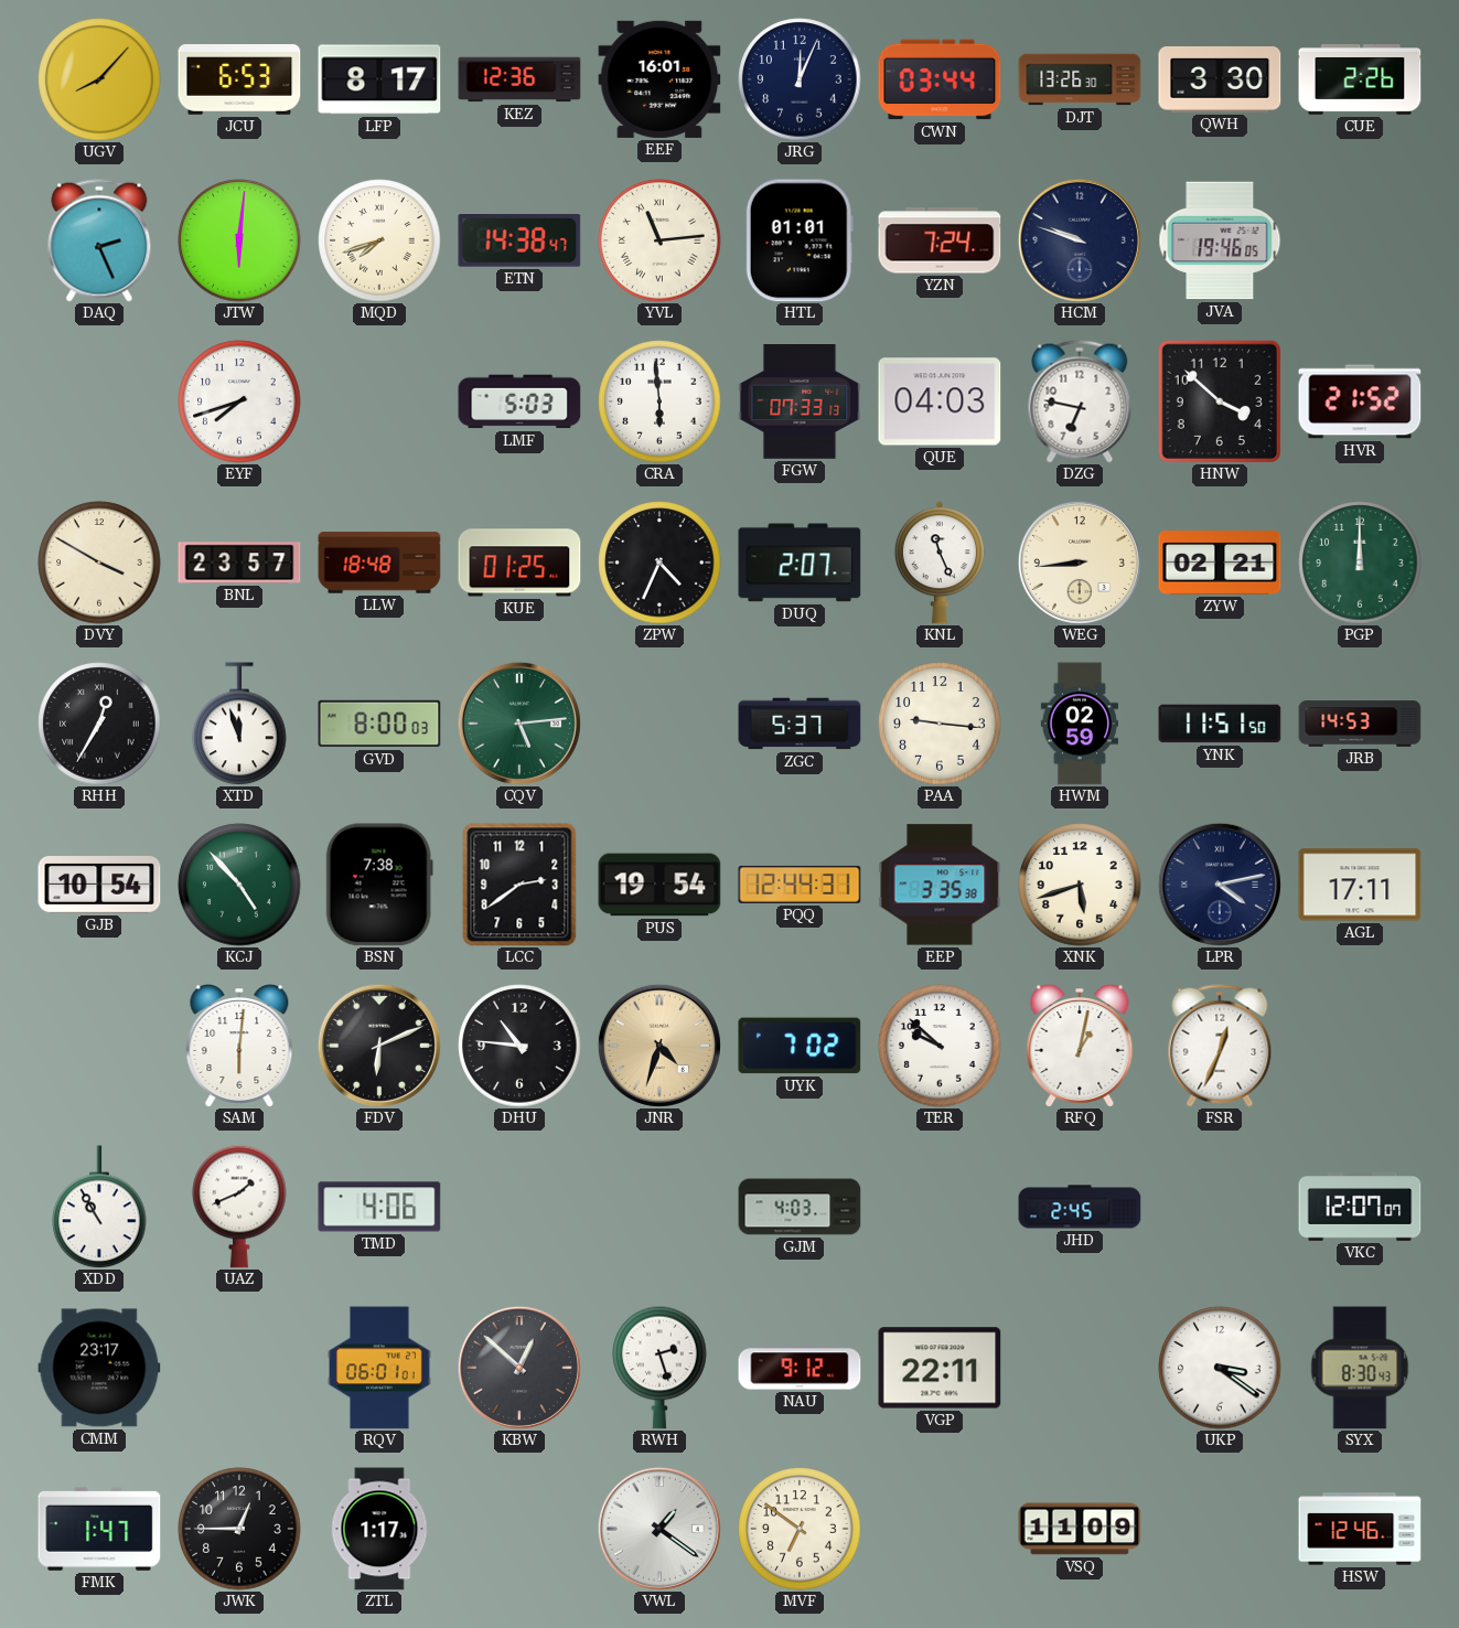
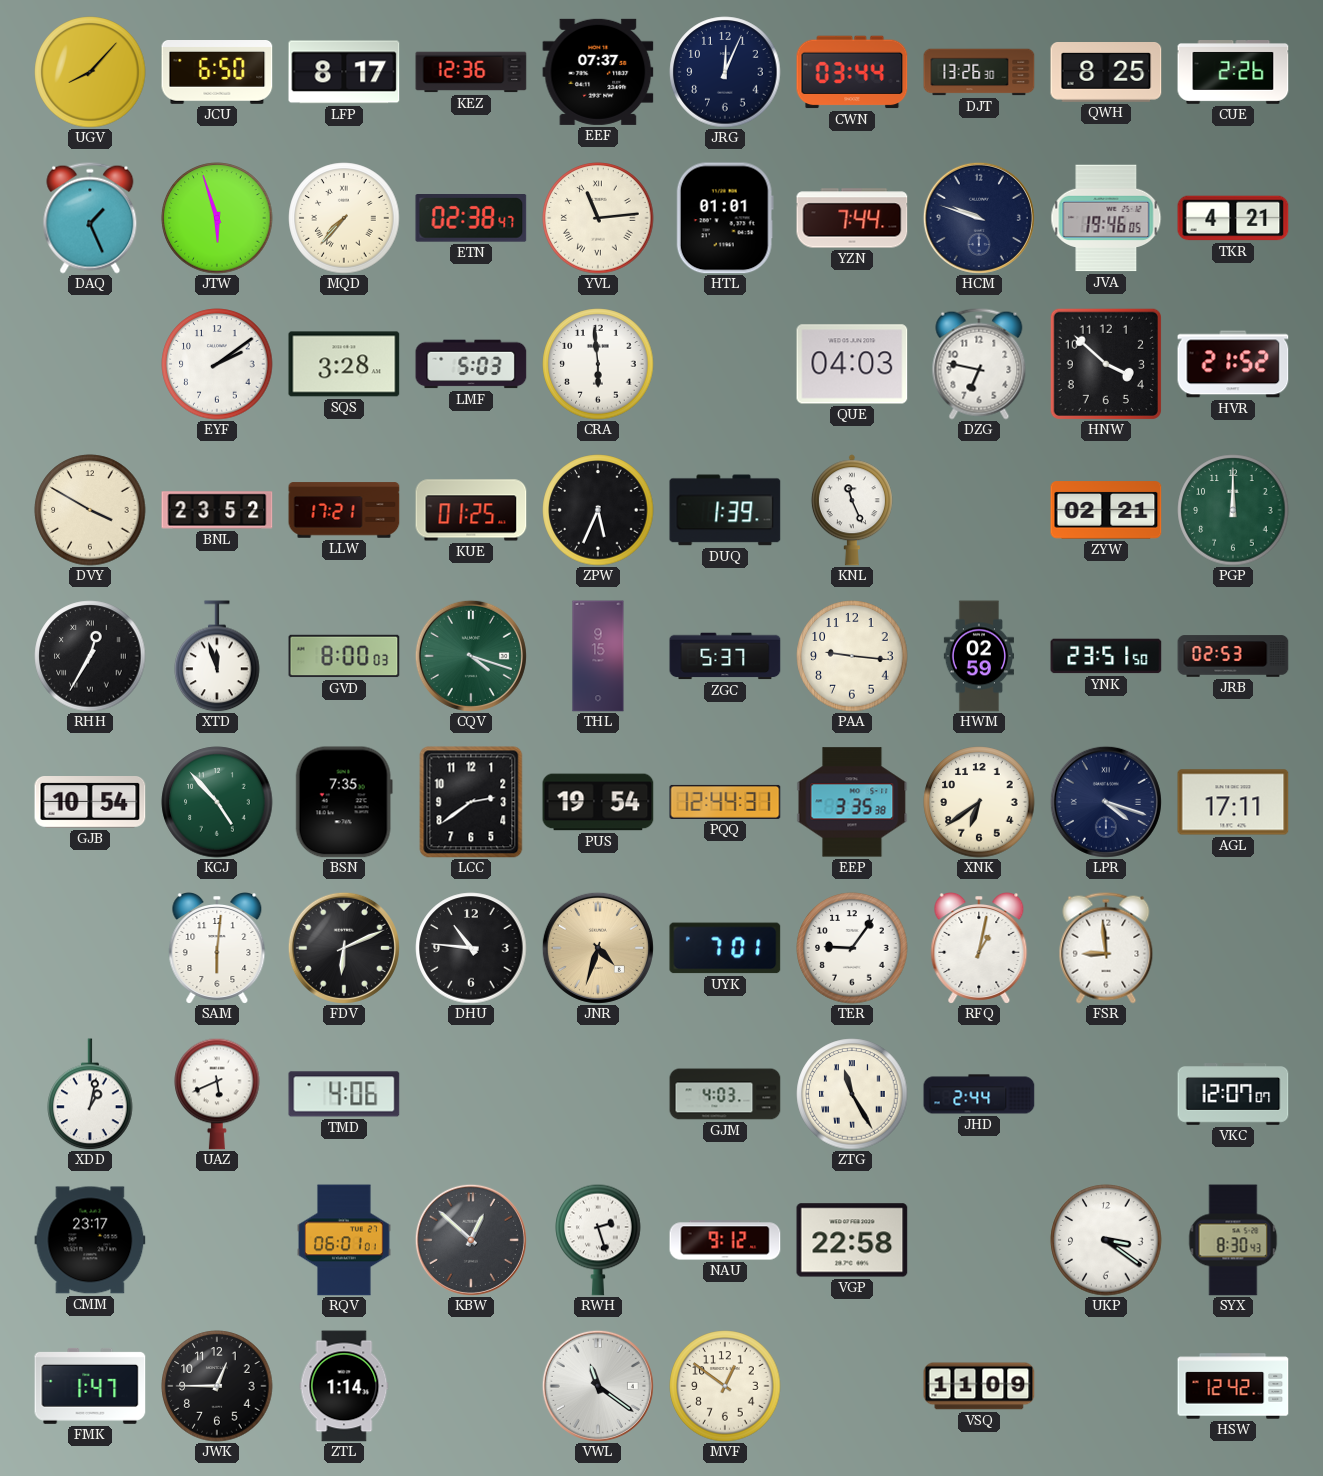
JCU: 6:53 -> 6:50
EEF: 16:01 -> 07:37
QWH: 3:30 -> 8:25
DAQ: 2:26 -> 1:26
JTW: 6:01 -> 5:57
MQD: 7:42 -> 7:37
ETN: 14:38 -> 02:38
YZN: 7:24 -> 7:44
TKR: none -> 4:21
EYF: 7:42 -> 2:09
SQS: none -> 3:28
FGW: 07:33 -> none
BNL: 23:57 -> 23:52
LLW: 18:48 -> 17:21
ZPW: 4:34 -> 5:34
DUQ: 2:07 -> 1:39
WEG: 8:44 -> none
CQV: 5:14 -> 4:18
THL: none -> 9:15
YNK: 11:51 -> 23:51
JRB: 14:53 -> 02:53
BSN: 7:38 -> 7:35
XNK: 5:42 -> 6:39
LPR: 4:13 -> 4:18
UYK: 7:02 -> 7:01
TER: 9:52 -> 9:06
FSR: 12:34 -> 8:59
XDD: 10:55 -> 1:02
UAZ: 1:41 -> 5:41
ZTG: none -> 11:25
JHD: 2:45 -> 2:44
VGP: 22:11 -> 22:58
ZTL: 1:17 -> 1:14
VWL: 1:21 -> 11:21
MVF: 6:51 -> 12:51
HSW: 12:46 -> 12:42
